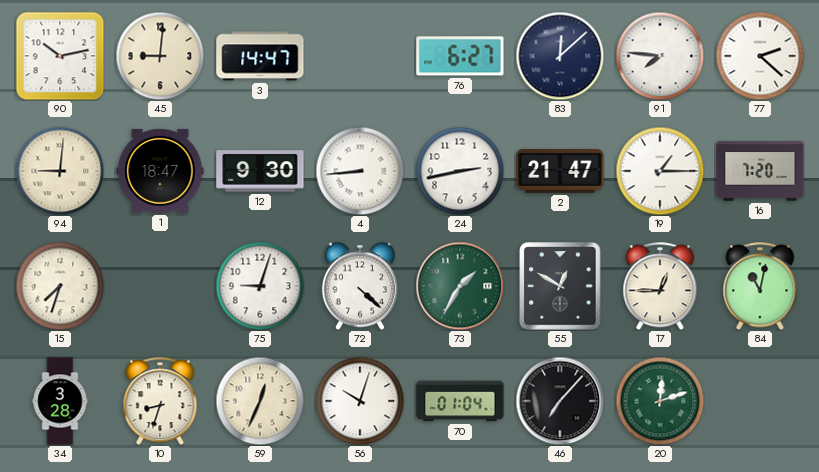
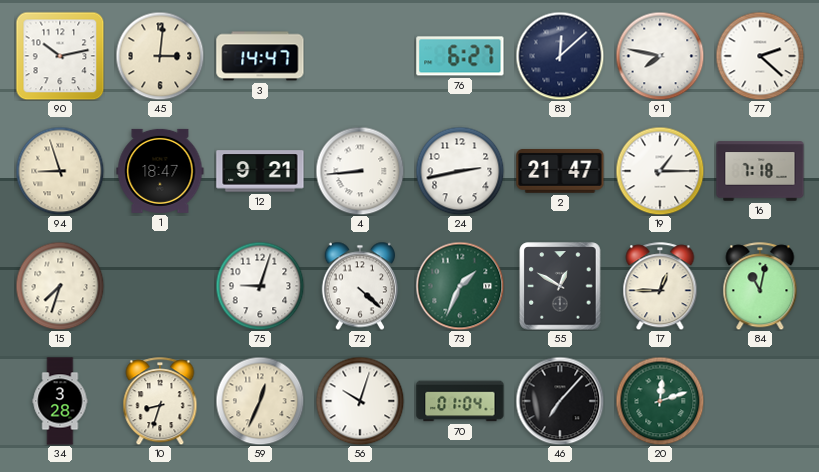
45: 9:01 -> 3:01
91: 7:46 -> 7:47
94: 9:01 -> 8:57
12: 9:30 -> 9:21
16: 7:20 -> 7:18
73: 1:35 -> 1:34
